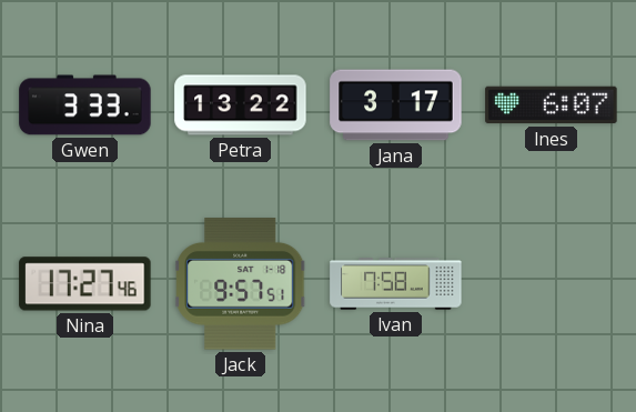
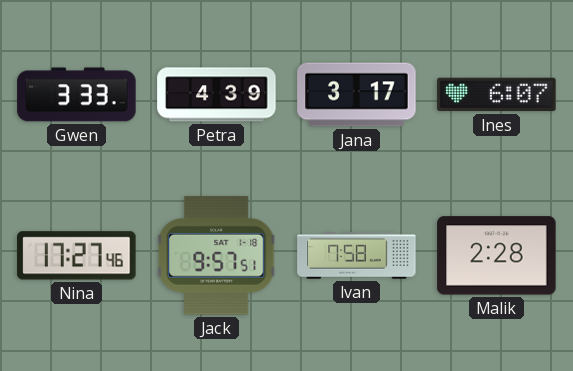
Petra: 13:22 -> 4:39
Malik: none -> 2:28
